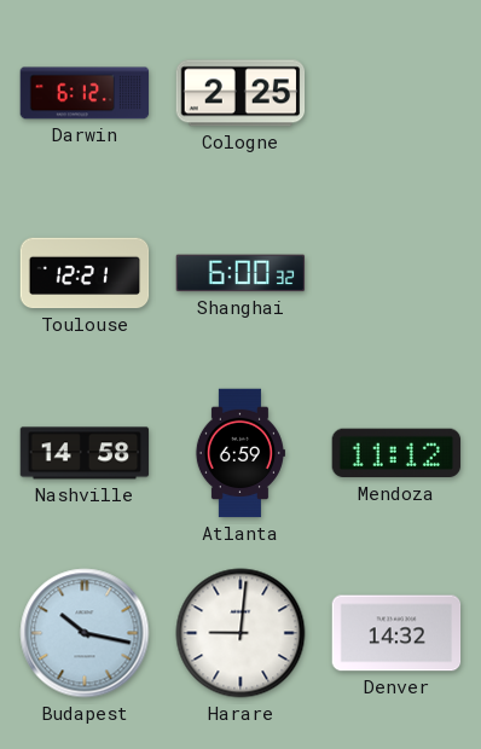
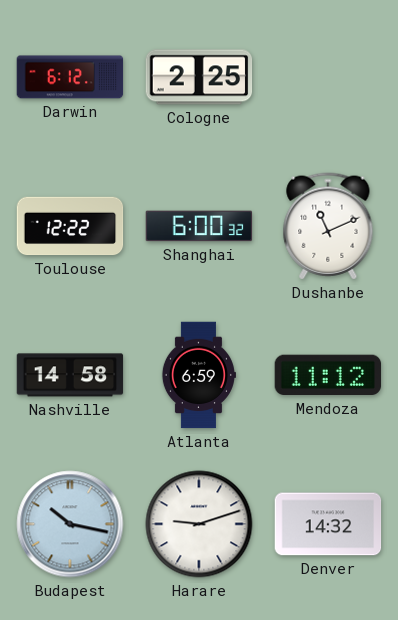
Toulouse: 12:21 -> 12:22
Dushanbe: none -> 11:11
Harare: 9:01 -> 9:12
